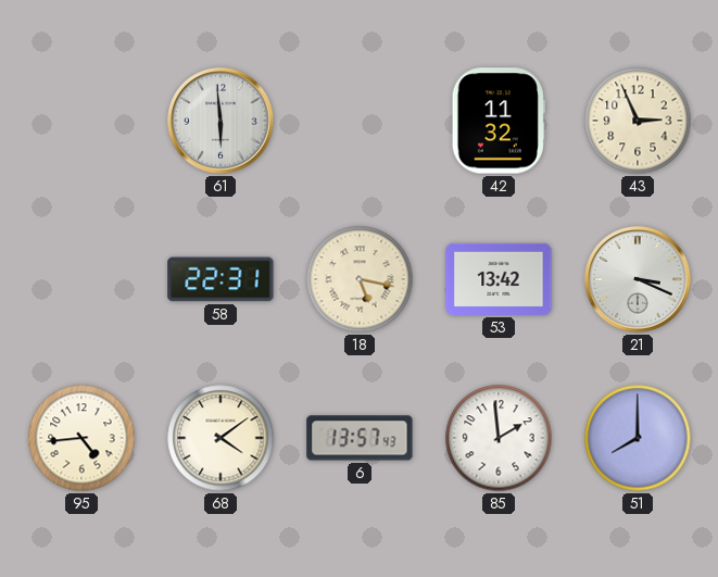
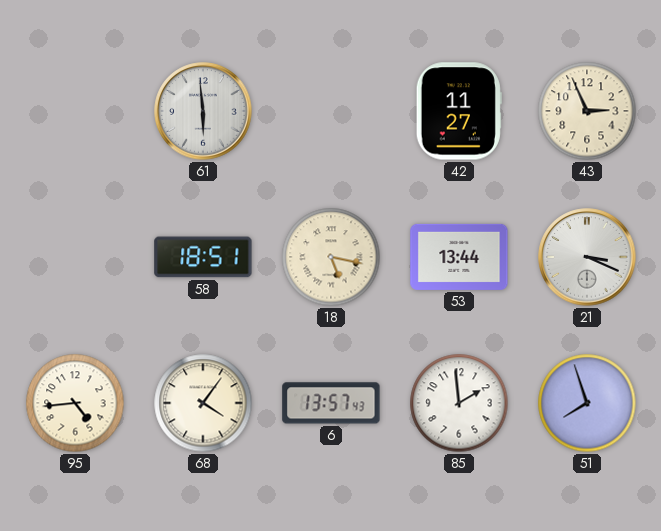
42: 11:32 -> 11:27
58: 22:31 -> 18:51
53: 13:42 -> 13:44
68: 4:09 -> 4:06
51: 8:00 -> 7:57
